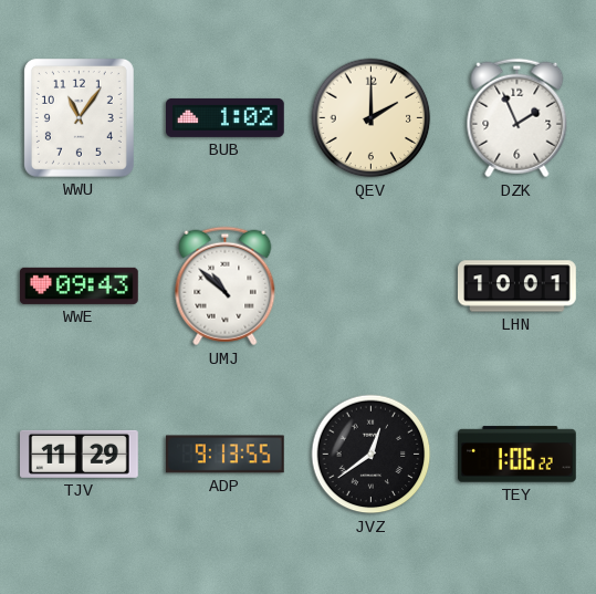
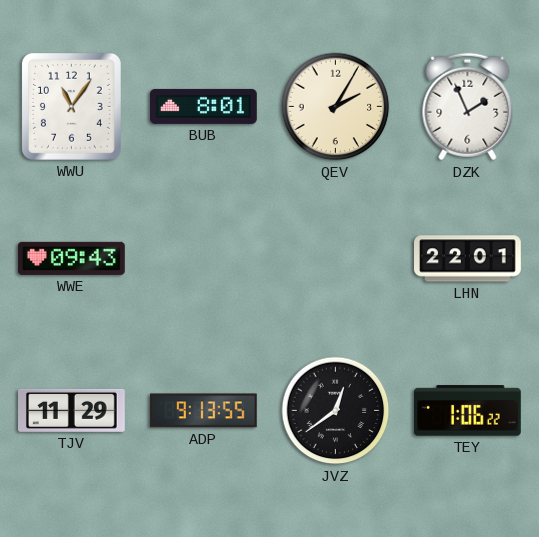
BUB: 1:02 -> 8:01
QEV: 2:00 -> 2:05
UMJ: 10:52 -> none
LHN: 10:01 -> 22:01
